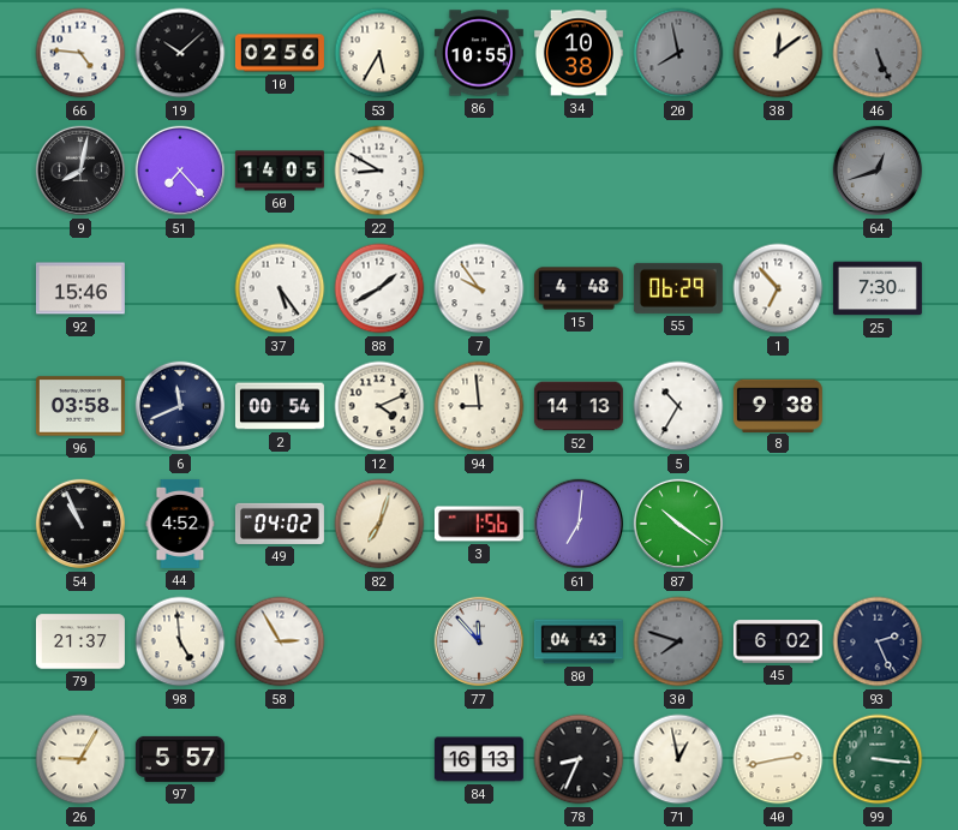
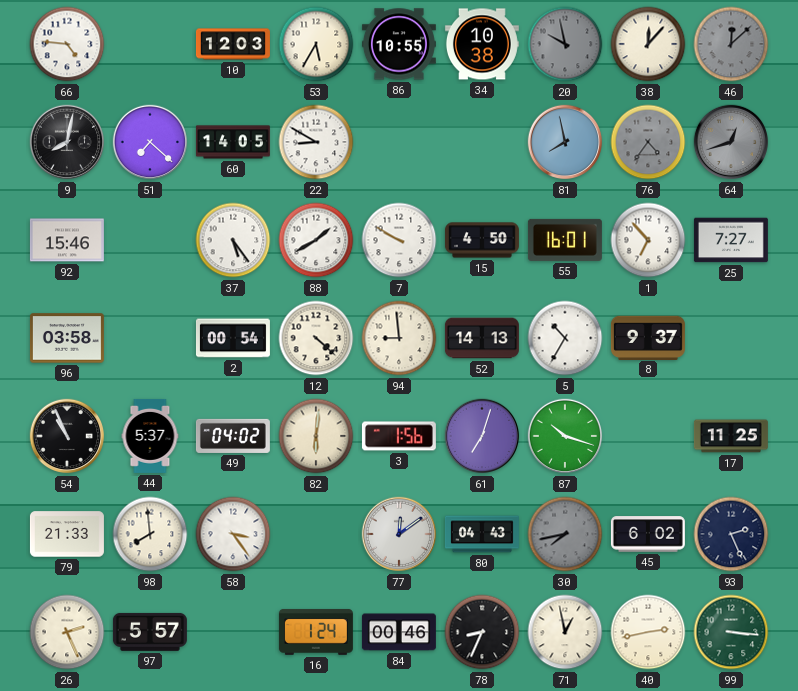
19: 10:08 -> none
10: 02:56 -> 12:03
20: 7:58 -> 9:58
38: 12:09 -> 12:07
46: 5:26 -> 12:08
51: 7:23 -> 7:22
81: none -> 7:58
76: none -> 4:36
7: 9:54 -> 9:50
15: 4:48 -> 4:50
55: 06:29 -> 16:01
25: 7:30 -> 7:27
6: 11:41 -> none
12: 4:11 -> 4:22
8: 9:38 -> 9:37
44: 4:52 -> 5:37
82: 7:03 -> 6:01
61: 7:01 -> 7:03
87: 10:21 -> 10:18
17: none -> 11:25
79: 21:37 -> 21:33
98: 4:59 -> 7:59
58: 2:55 -> 3:24
77: 11:53 -> 12:09
30: 7:48 -> 7:43
26: 9:05 -> 2:26
16: none -> 1:24
84: 16:13 -> 00:46
